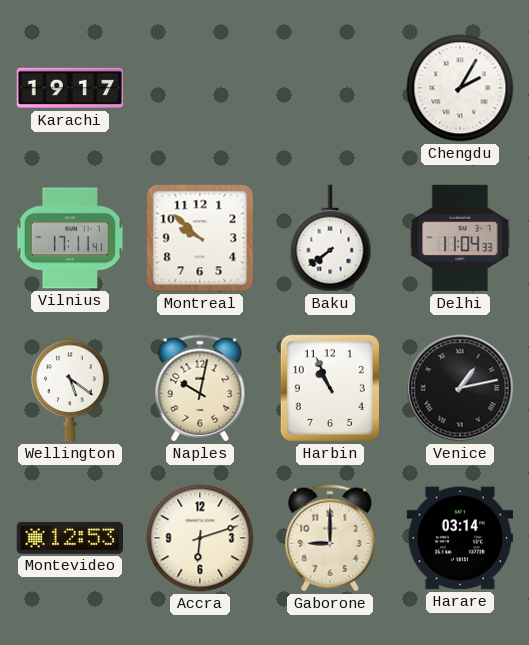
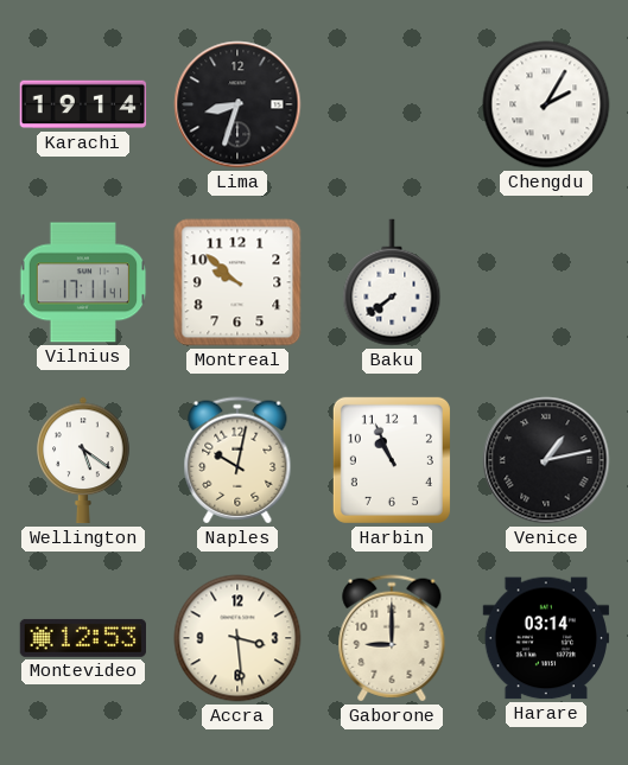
Karachi: 19:17 -> 19:14
Lima: none -> 8:33
Delhi: 11:04 -> none
Accra: 6:12 -> 3:29
